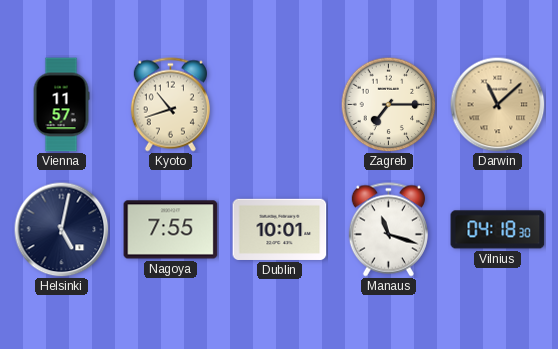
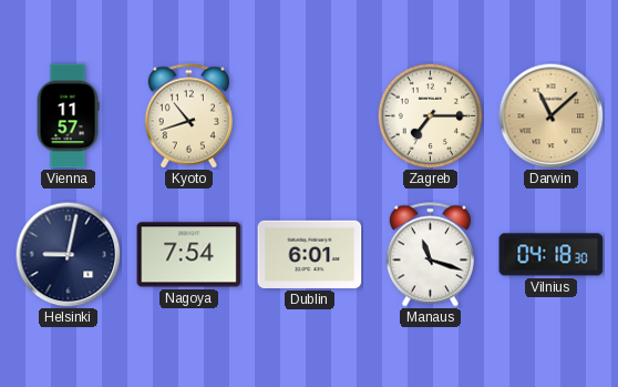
Helsinki: 5:02 -> 9:02
Nagoya: 7:55 -> 7:54
Dublin: 10:01 -> 6:01
